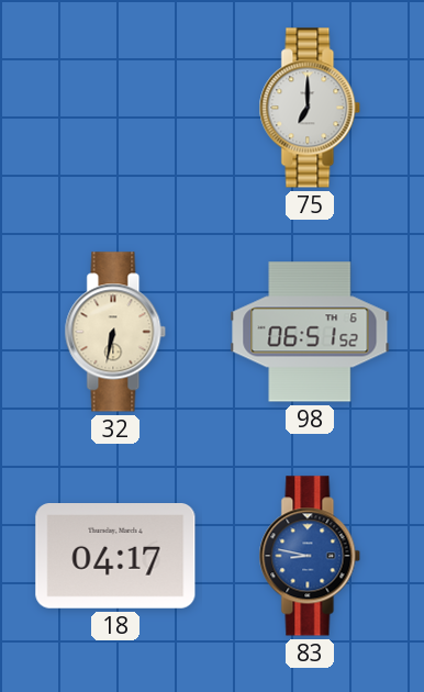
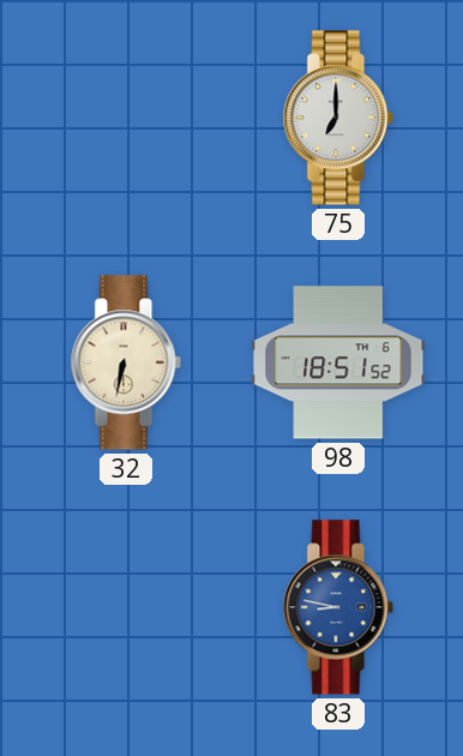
98: 06:51 -> 18:51
18: 04:17 -> none
